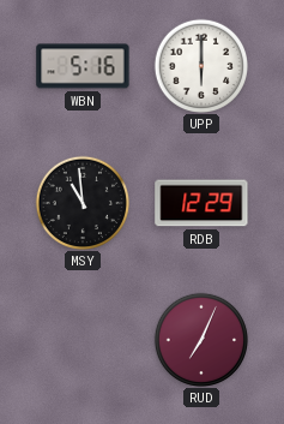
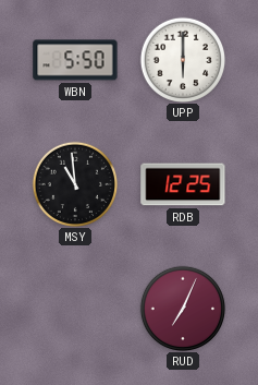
WBN: 5:16 -> 5:50
RDB: 12:29 -> 12:25
